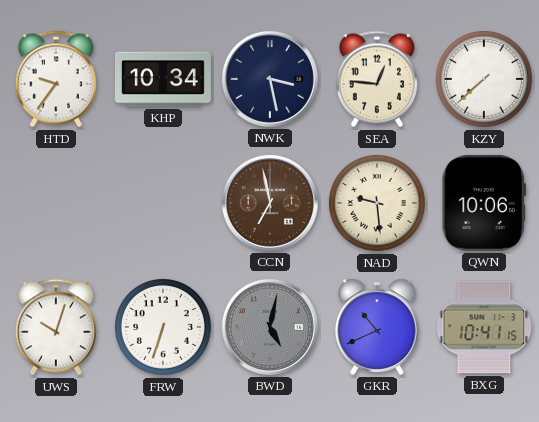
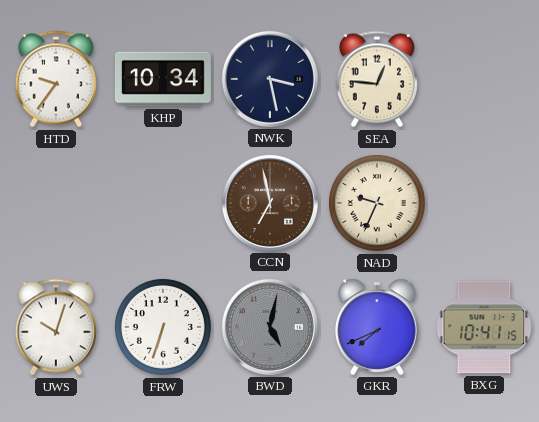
KZY: 7:38 -> none
NAD: 9:29 -> 9:34
QWN: 10:06 -> none
GKR: 10:41 -> 7:41
